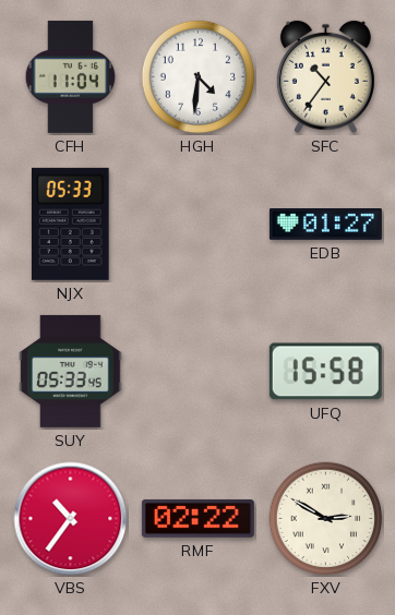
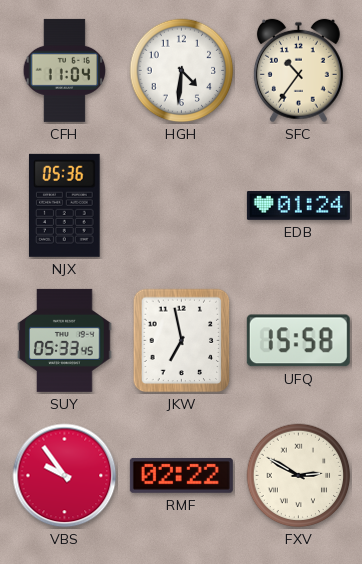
NJX: 05:33 -> 05:36
EDB: 01:27 -> 01:24
JKW: none -> 6:58
VBS: 10:36 -> 9:54
